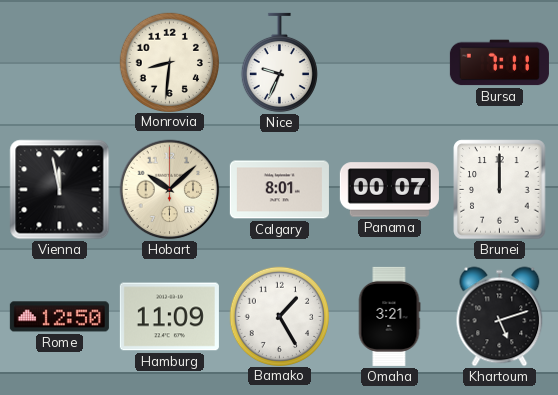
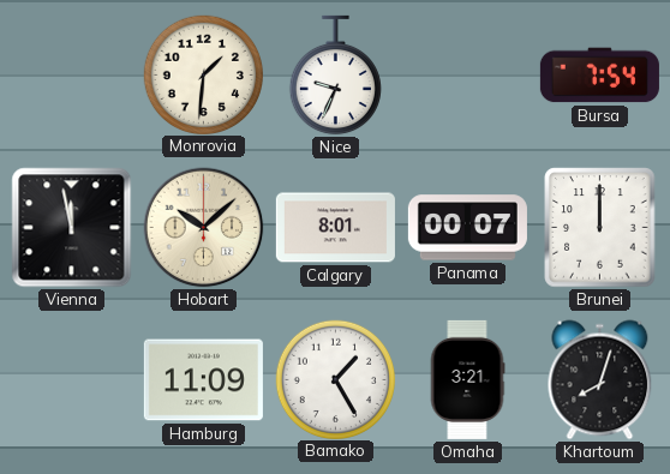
Monrovia: 8:31 -> 1:31
Bursa: 7:11 -> 7:54
Rome: 12:50 -> none
Khartoum: 5:12 -> 8:03
